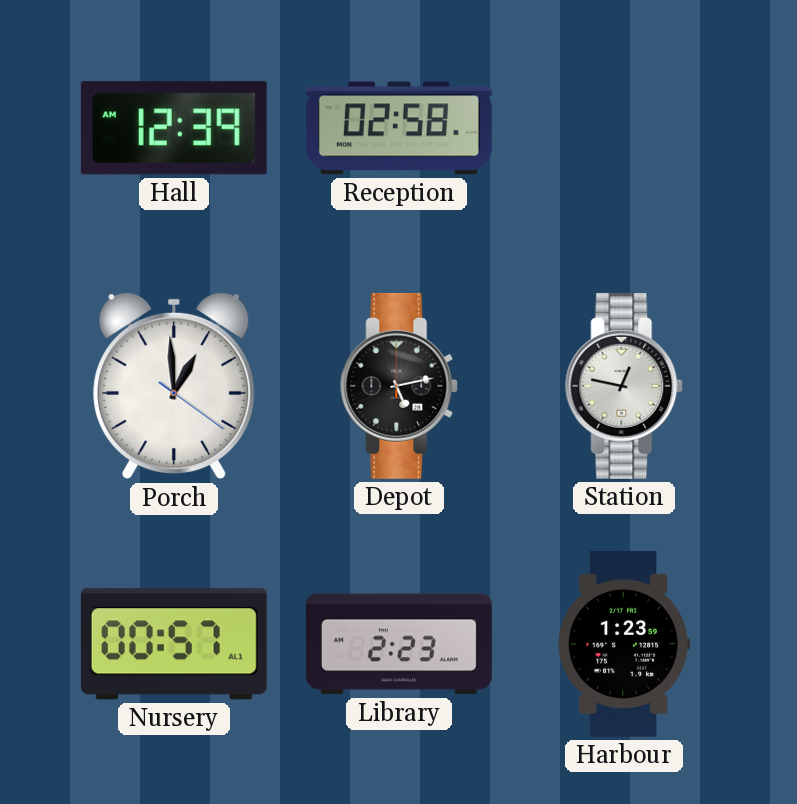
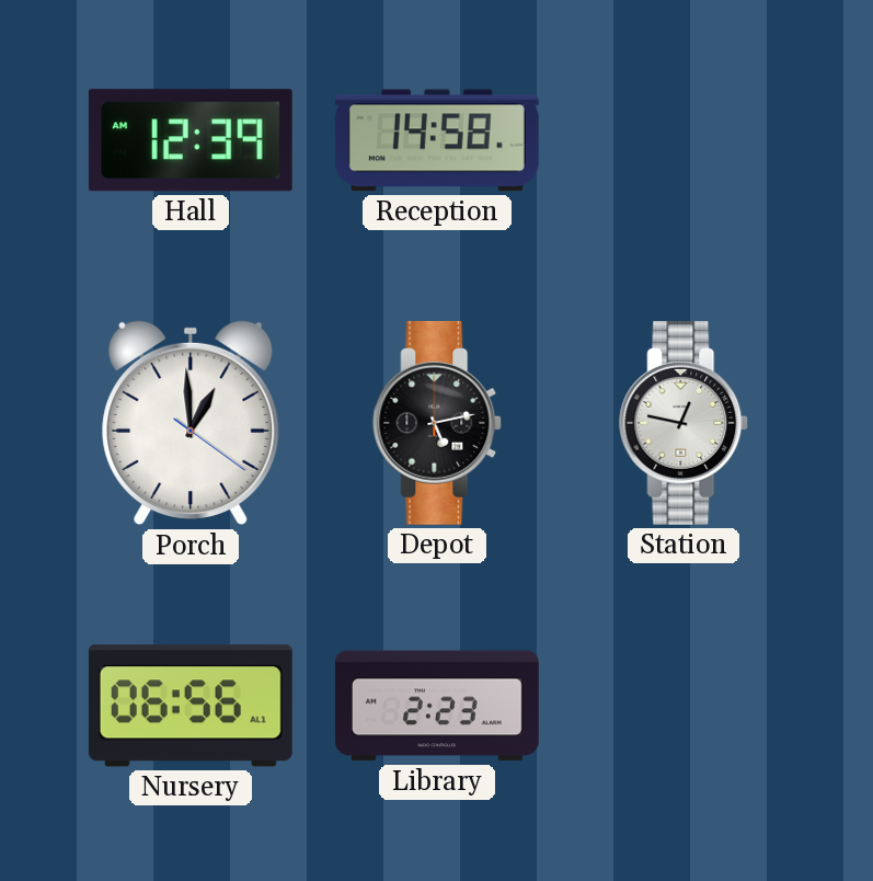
Reception: 02:58 -> 14:58
Nursery: 00:57 -> 06:56
Harbour: 1:23 -> none
